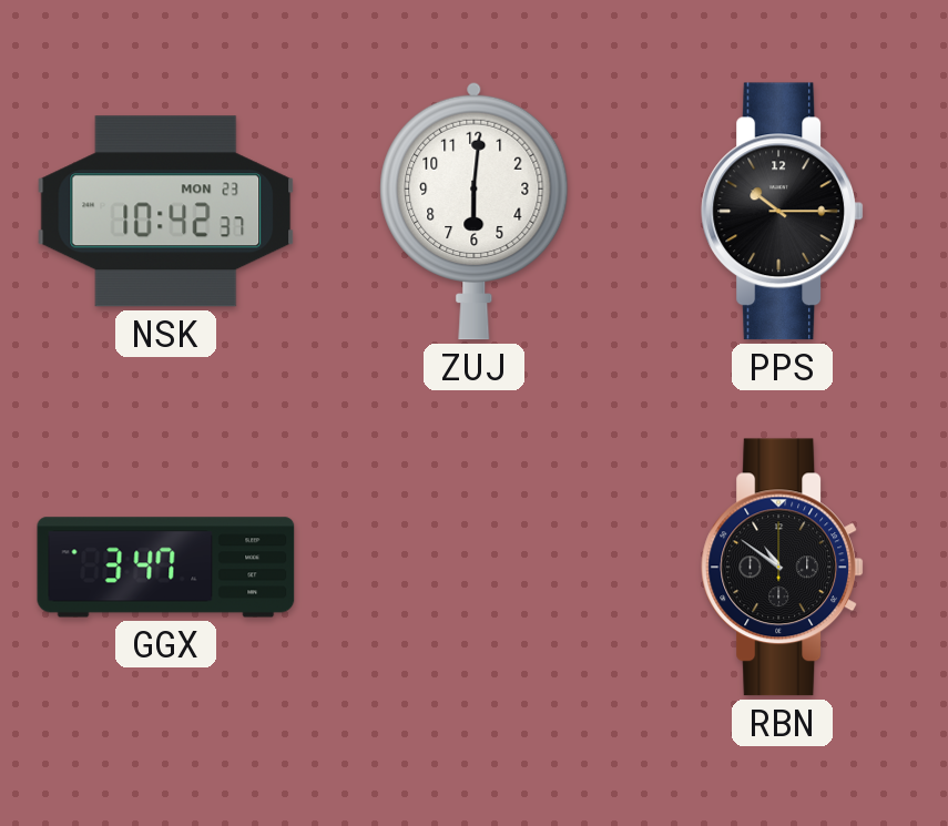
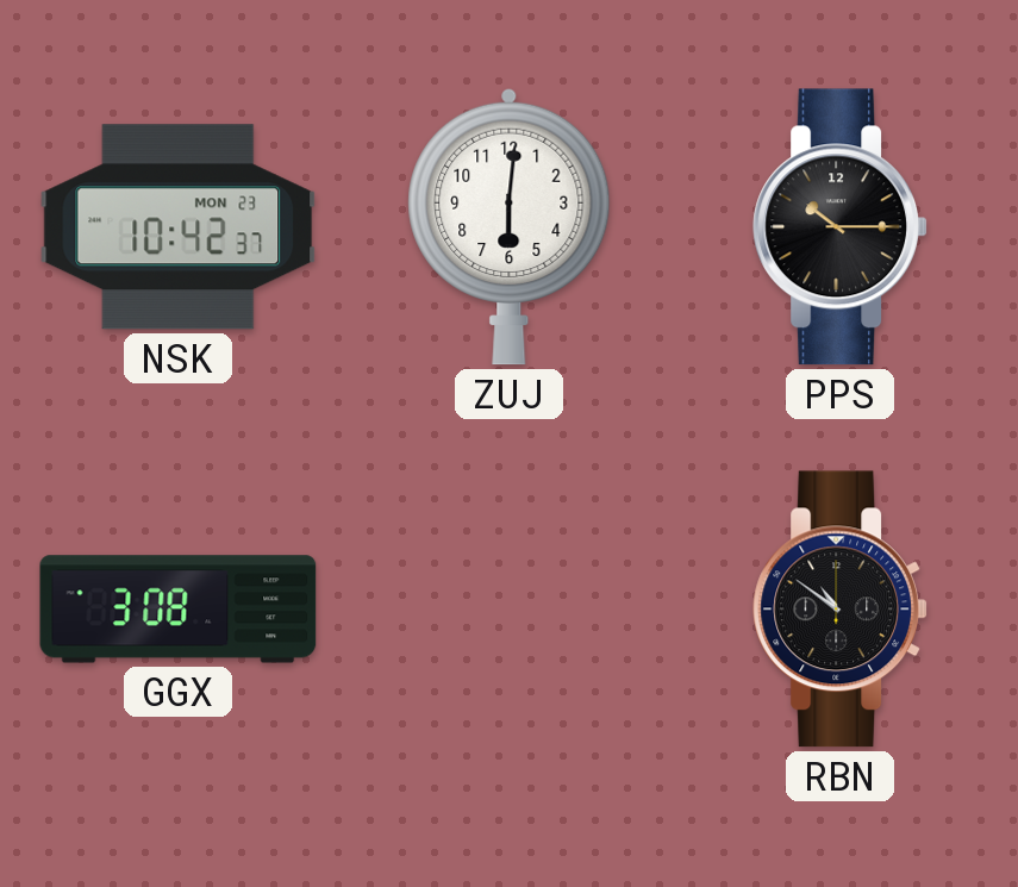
GGX: 3:47 -> 3:08
